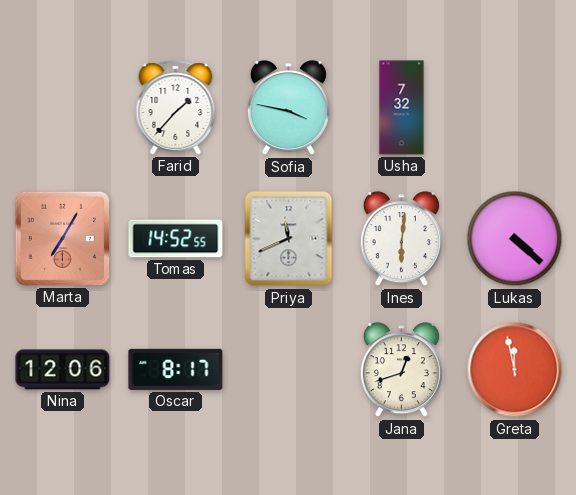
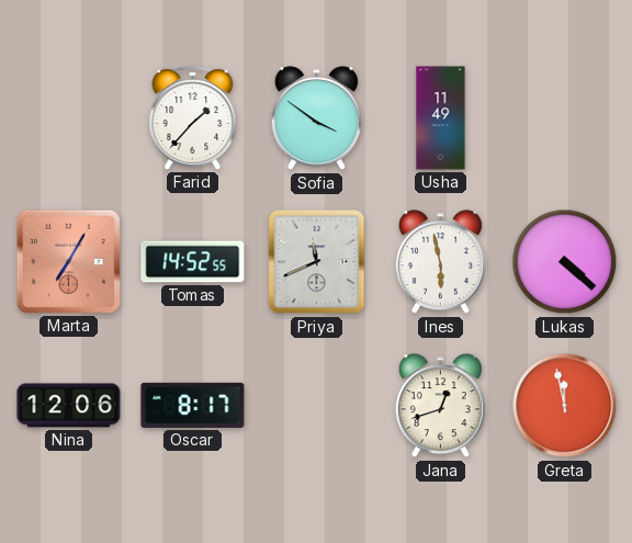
Sofia: 3:47 -> 3:51
Usha: 7:32 -> 11:49
Ines: 6:01 -> 5:58
